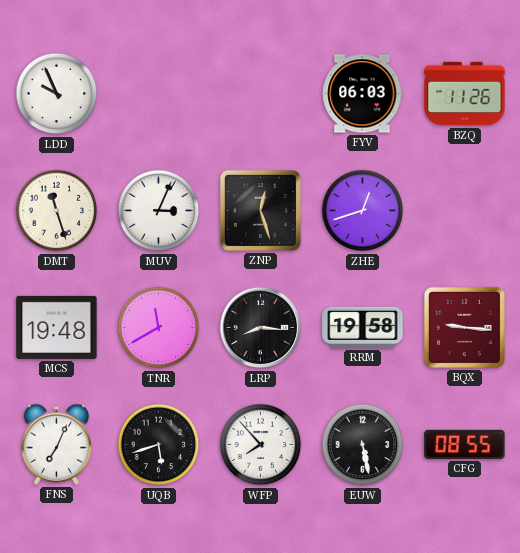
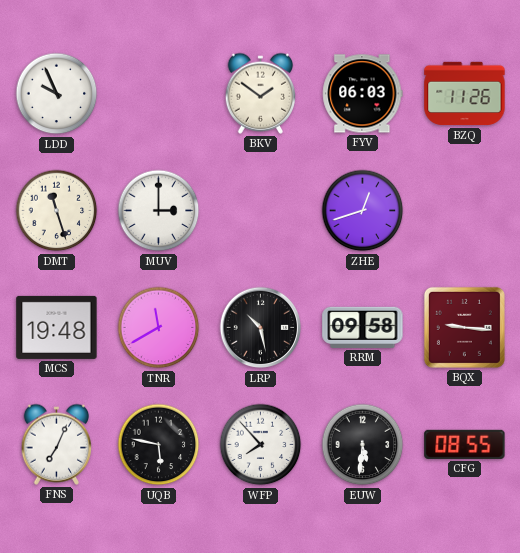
BKV: none -> 1:51
MUV: 3:04 -> 3:00
ZNP: 12:27 -> none
LRP: 8:16 -> 10:28
RRM: 19:58 -> 09:58
UQB: 5:42 -> 5:47
EUW: 5:28 -> 5:31
